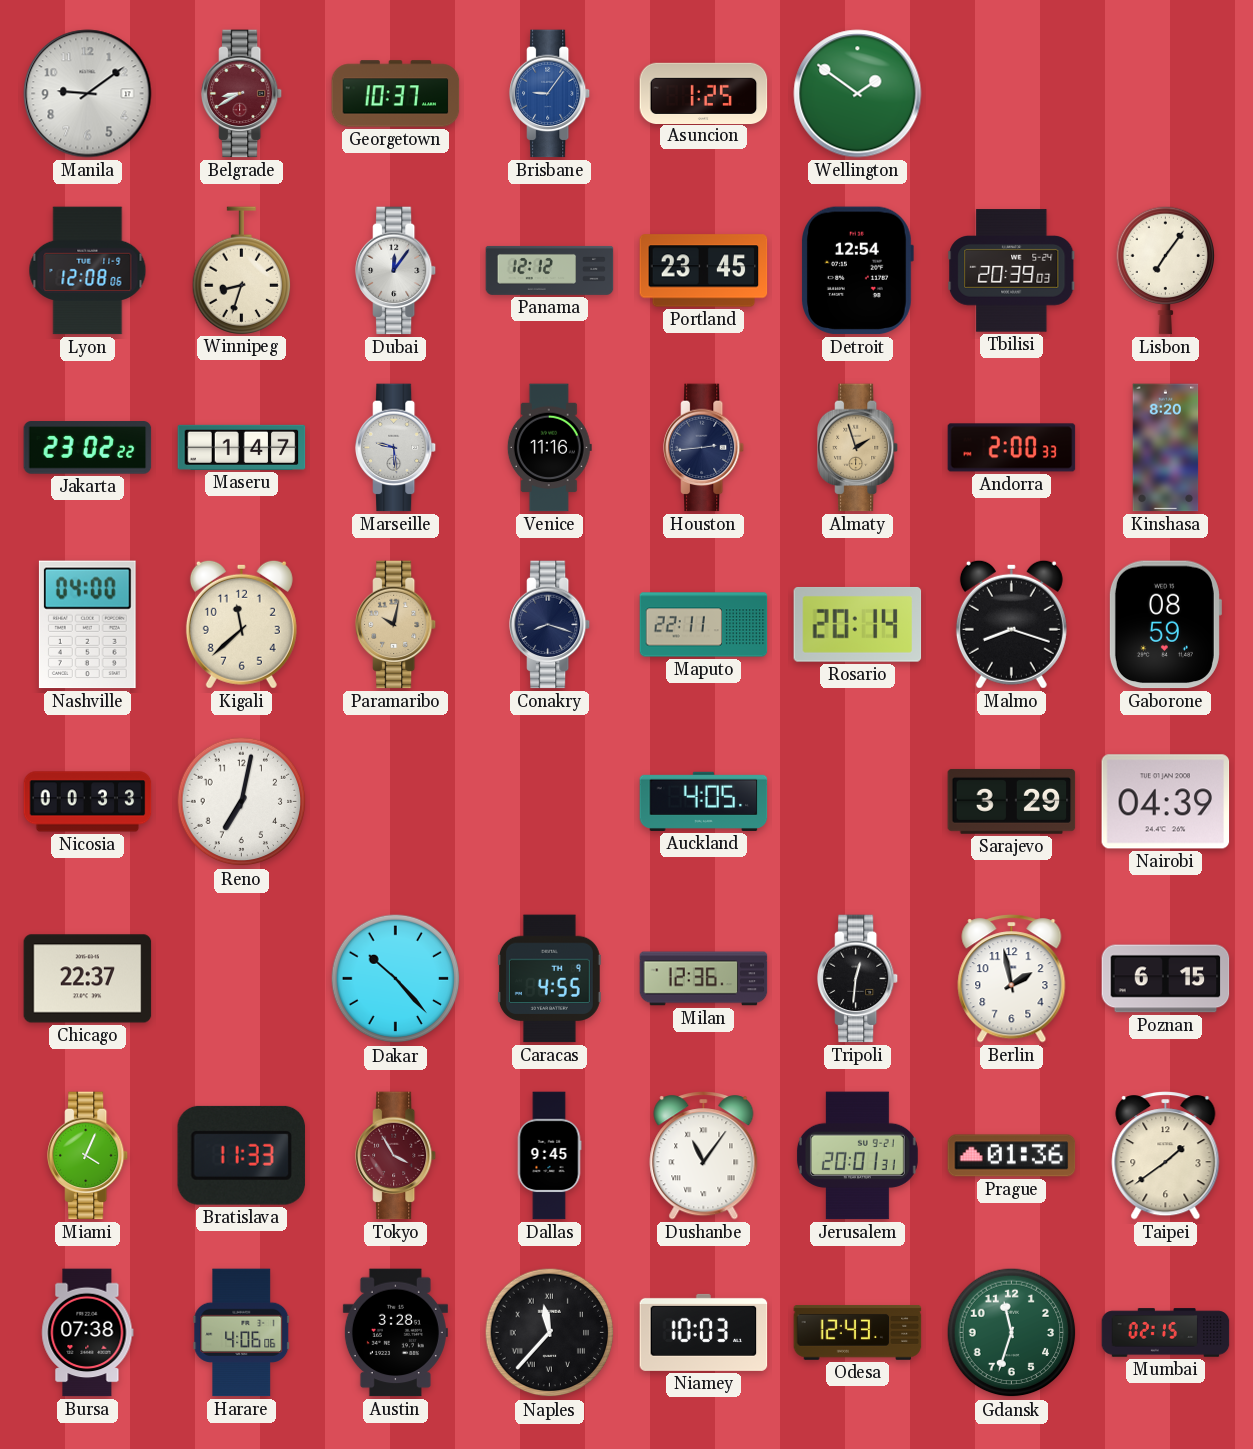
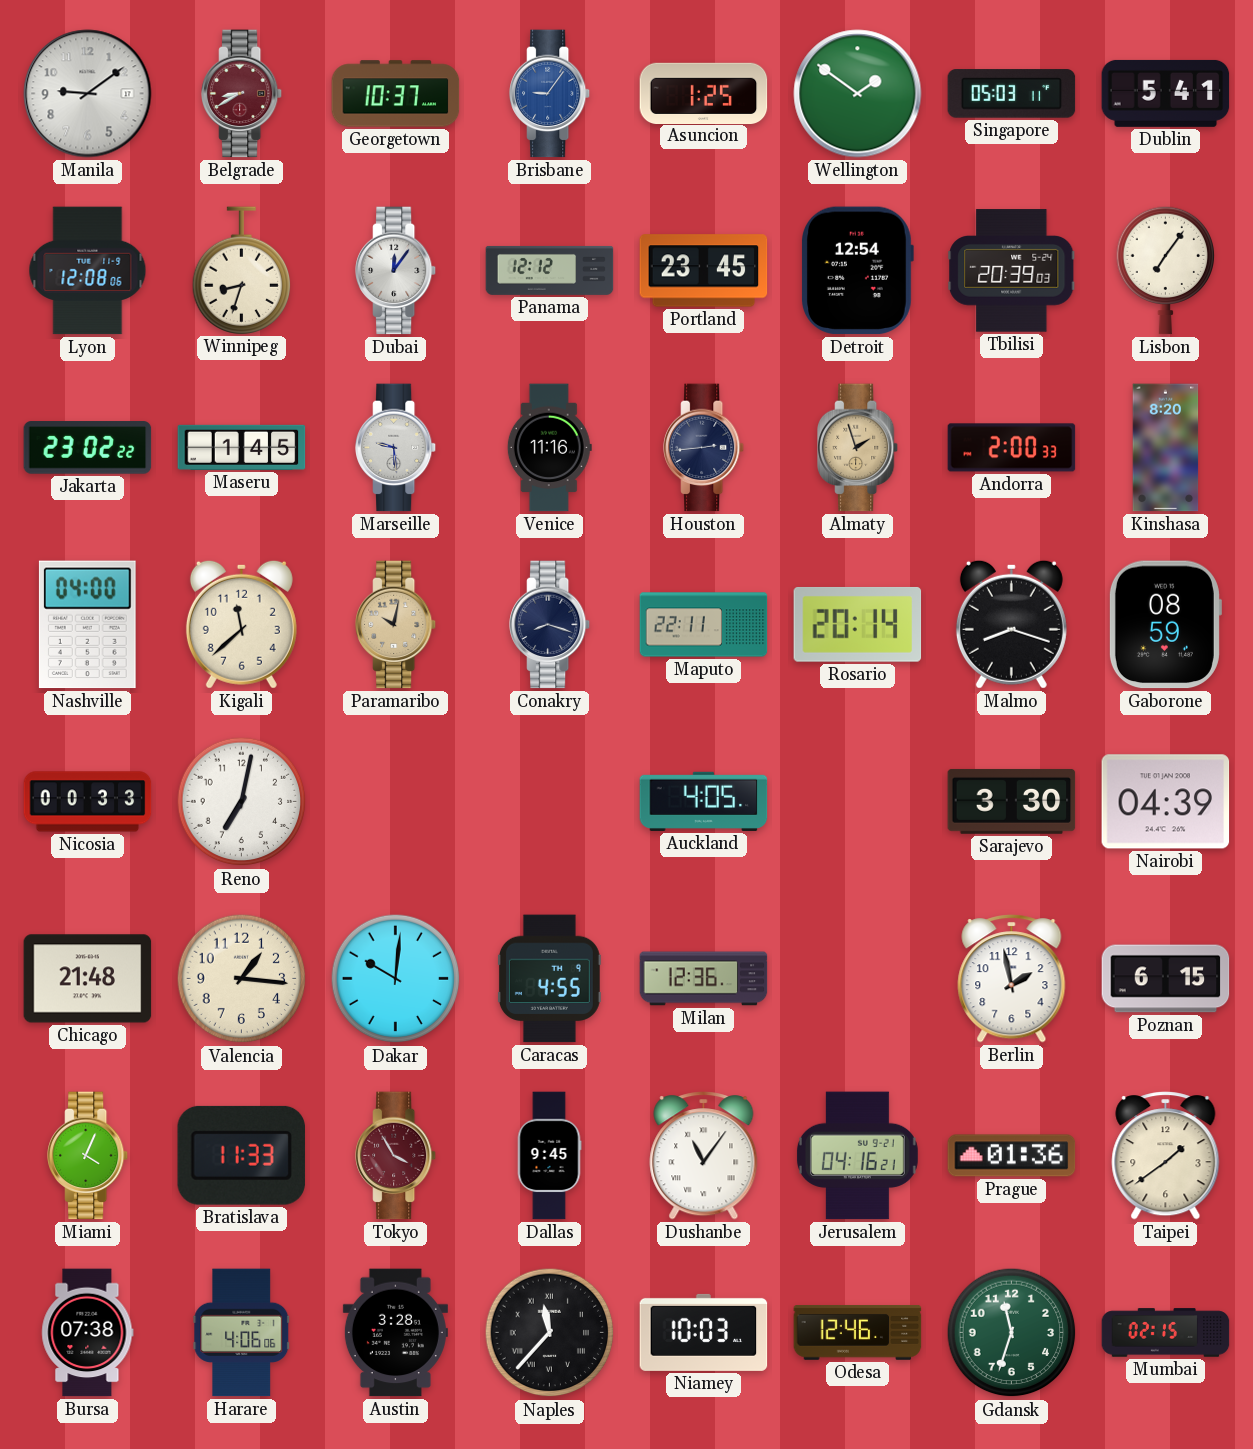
Singapore: none -> 05:03
Dublin: none -> 5:41
Maseru: 1:47 -> 1:45
Sarajevo: 3:29 -> 3:30
Chicago: 22:37 -> 21:48
Valencia: none -> 1:16
Dakar: 10:23 -> 10:01
Tripoli: 12:31 -> none
Jerusalem: 20:01 -> 04:16
Odesa: 12:43 -> 12:46
